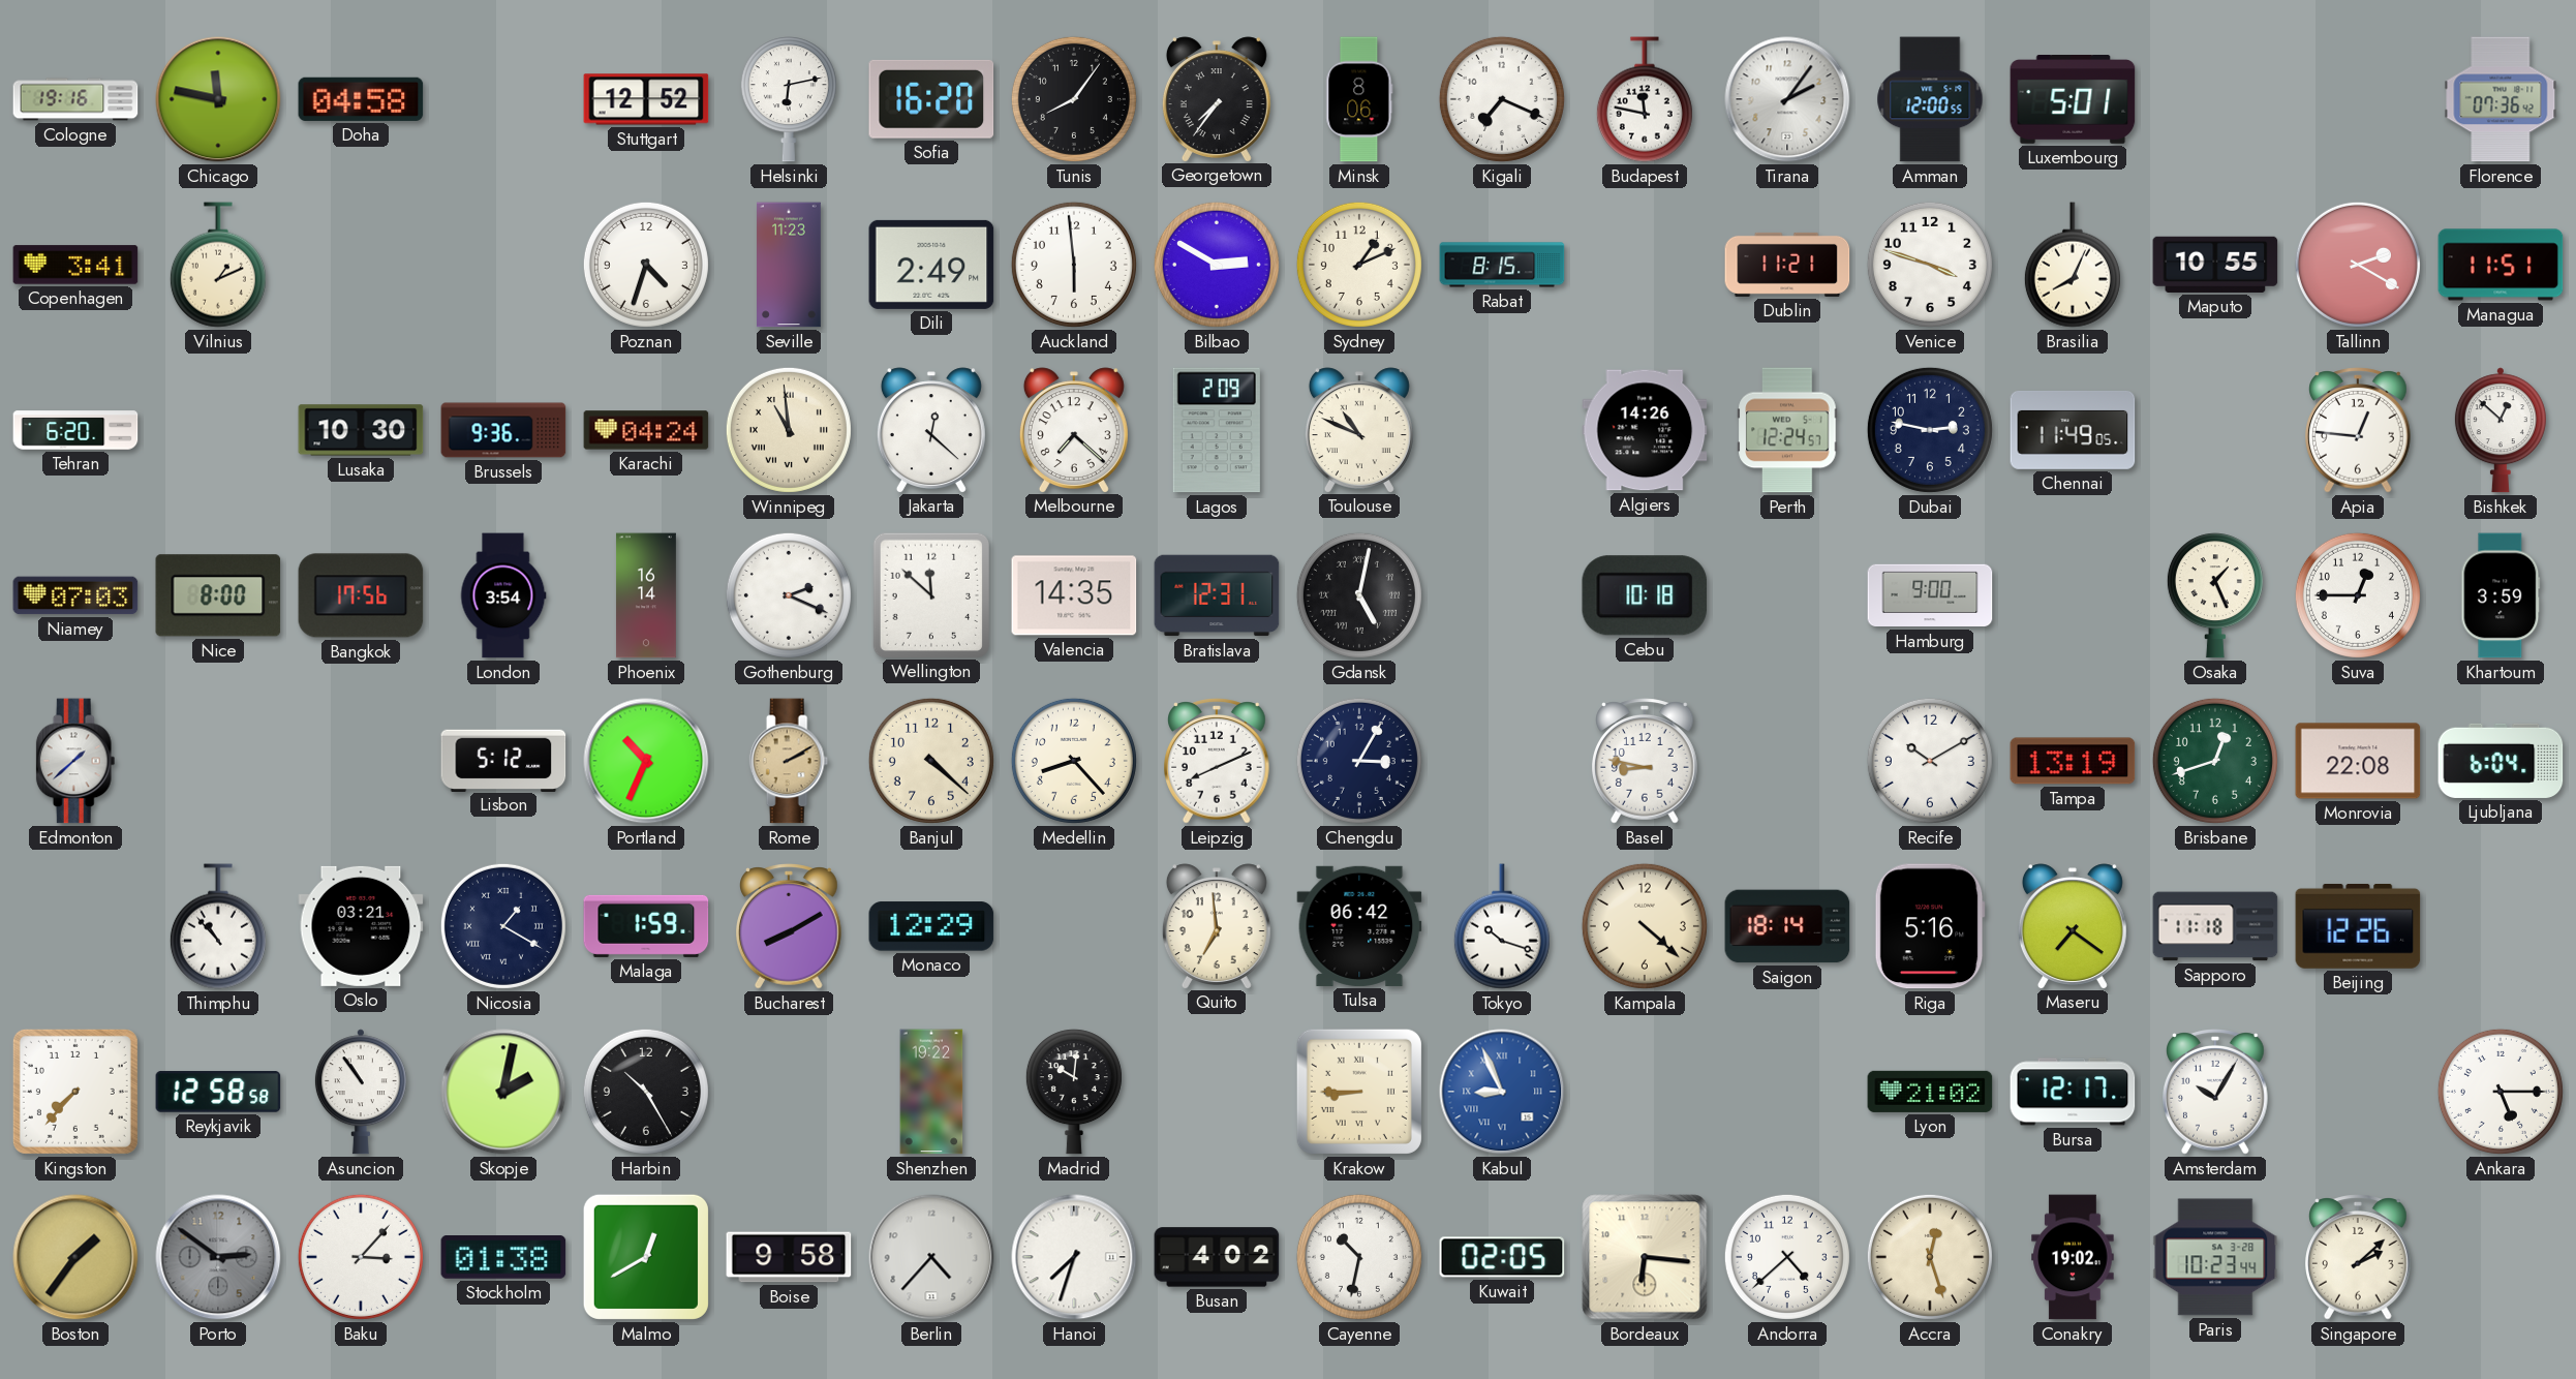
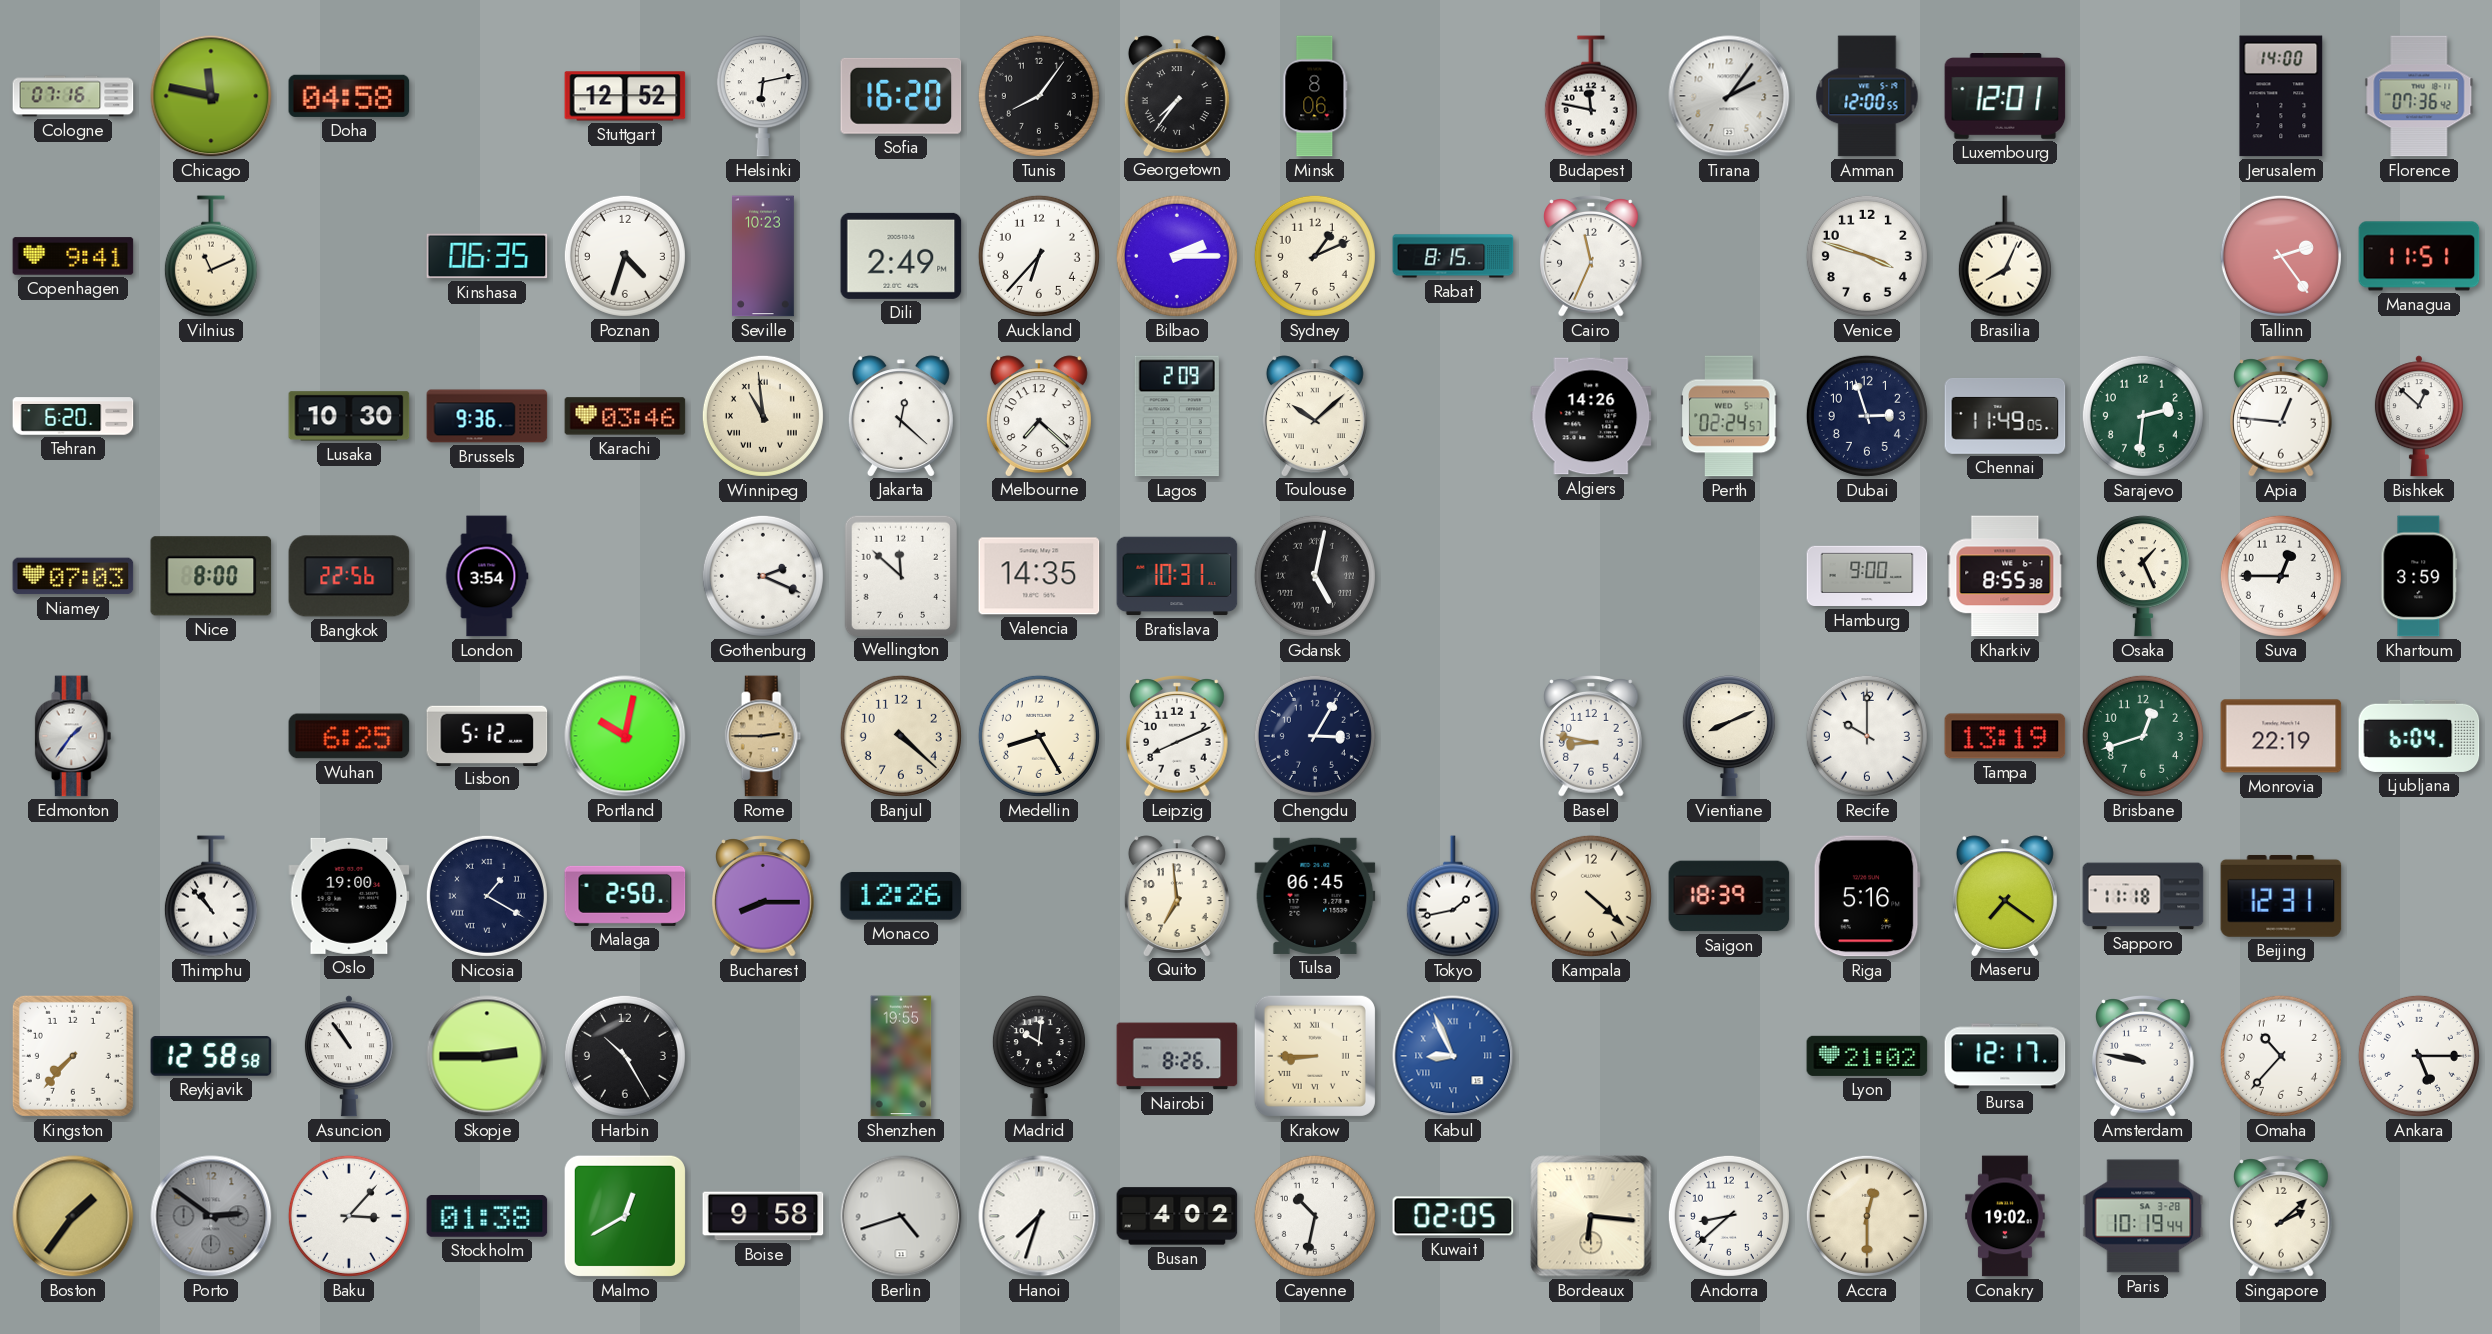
Cologne: 19:16 -> 07:16
Kigali: 7:19 -> none
Luxembourg: 5:01 -> 12:01
Jerusalem: none -> 14:00
Copenhagen: 3:41 -> 9:41
Vilnius: 1:11 -> 11:11
Kinshasa: none -> 06:35
Seville: 11:23 -> 10:23
Auckland: 5:59 -> 6:37
Bilbao: 2:50 -> 2:15
Cairo: none -> 11:34
Dublin: 11:21 -> none
Maputo: 10:55 -> none
Tallinn: 2:20 -> 2:24
Karachi: 04:24 -> 03:46
Toulouse: 10:49 -> 10:08
Perth: 12:24 -> 02:24
Dubai: 2:47 -> 2:57
Sarajevo: none -> 2:31
Bangkok: 17:56 -> 22:56
Phoenix: 16:14 -> none
Bratislava: 12:31 -> 10:31
Cebu: 10:18 -> none
Kharkiv: none -> 8:55
Edmonton: 1:38 -> 1:36
Wuhan: none -> 6:25
Portland: 10:34 -> 10:02
Rome: 2:10 -> 2:45
Medellin: 8:23 -> 8:25
Vientiane: none -> 8:11
Recife: 10:10 -> 10:00
Monrovia: 22:08 -> 22:19
Oslo: 03:21 -> 19:00
Malaga: 1:59 -> 2:50
Bucharest: 8:10 -> 8:15
Monaco: 12:29 -> 12:26
Tulsa: 06:42 -> 06:45
Tokyo: 10:18 -> 1:43
Saigon: 18:14 -> 18:39
Beijing: 12:26 -> 12:31
Skopje: 2:02 -> 2:45
Shenzhen: 19:22 -> 19:55
Nairobi: none -> 8:26
Amsterdam: 10:05 -> 9:47
Omaha: none -> 10:37
Berlin: 4:37 -> 4:42
Andorra: 4:38 -> 8:38
Accra: 12:27 -> 12:30
Paris: 10:23 -> 10:19
